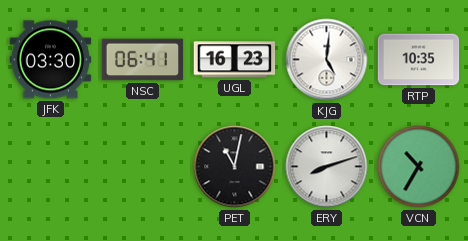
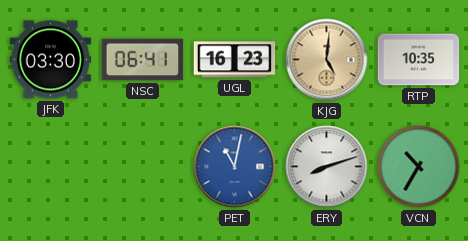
KJG dial: white -> champagne
PET dial: black -> blue
